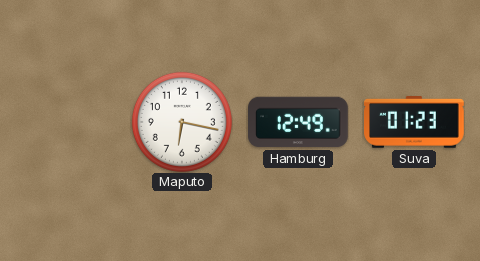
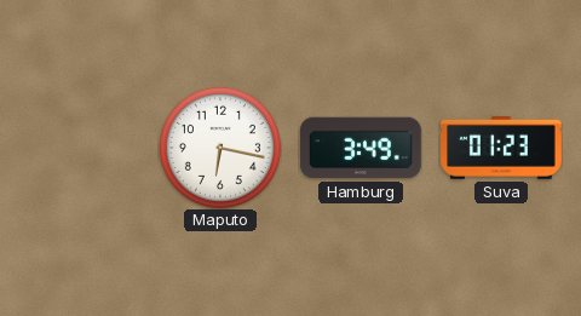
Hamburg: 12:49 -> 3:49
